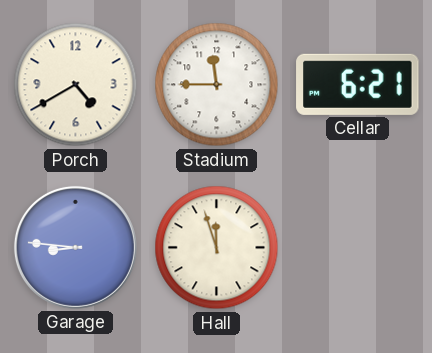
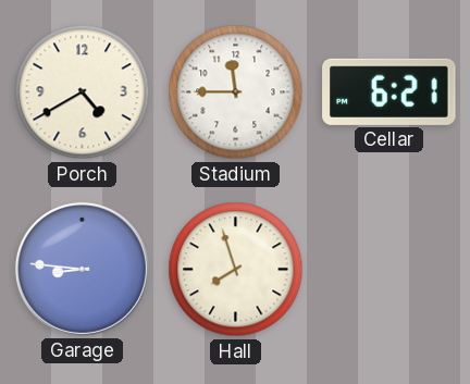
Hall: 11:57 -> 7:57
